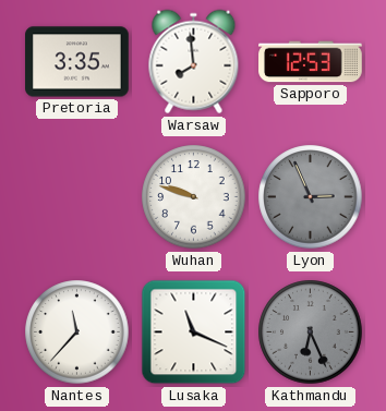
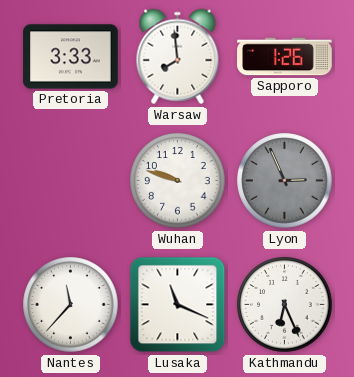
Pretoria: 3:35 -> 3:33
Sapporo: 12:53 -> 1:26
Kathmandu dial: grey -> white
